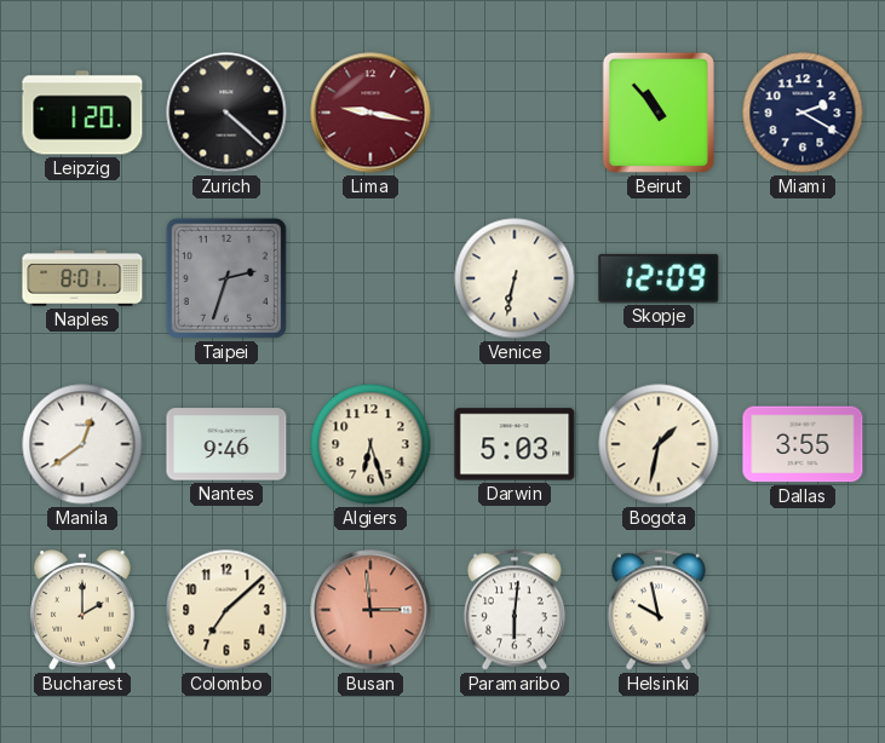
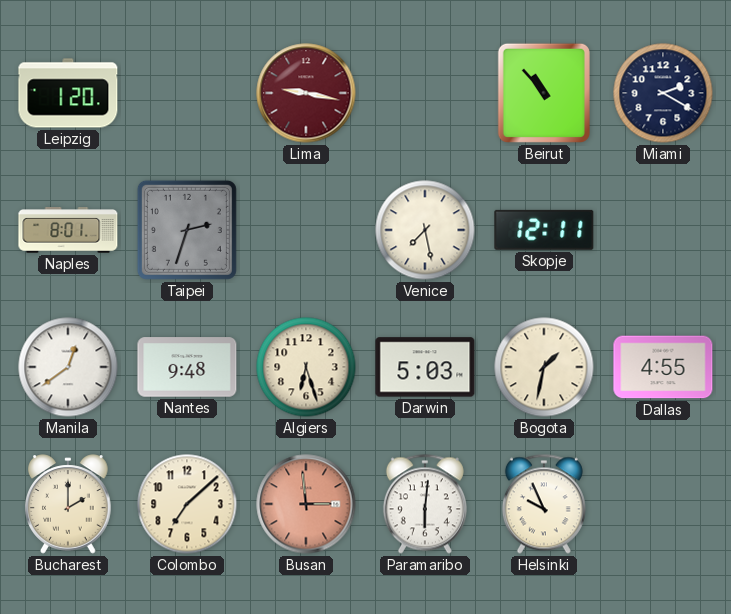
Zurich: 4:22 -> none
Venice: 6:32 -> 7:28
Skopje: 12:09 -> 12:11
Nantes: 9:46 -> 9:48
Dallas: 3:55 -> 4:55
Helsinki: 9:58 -> 9:56
